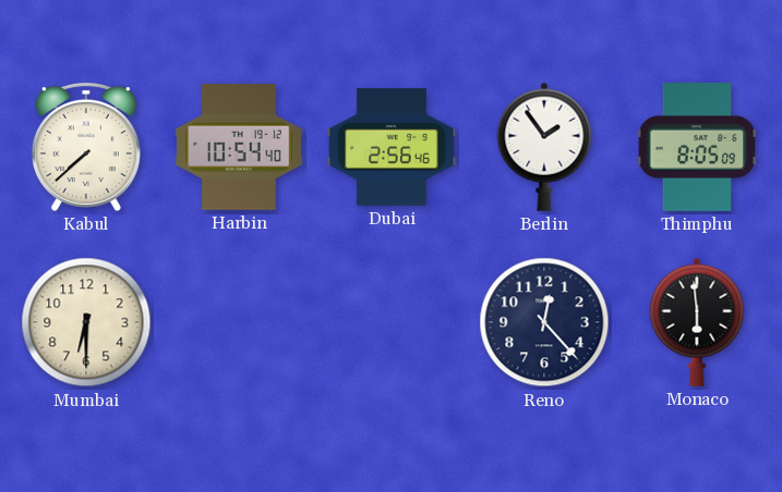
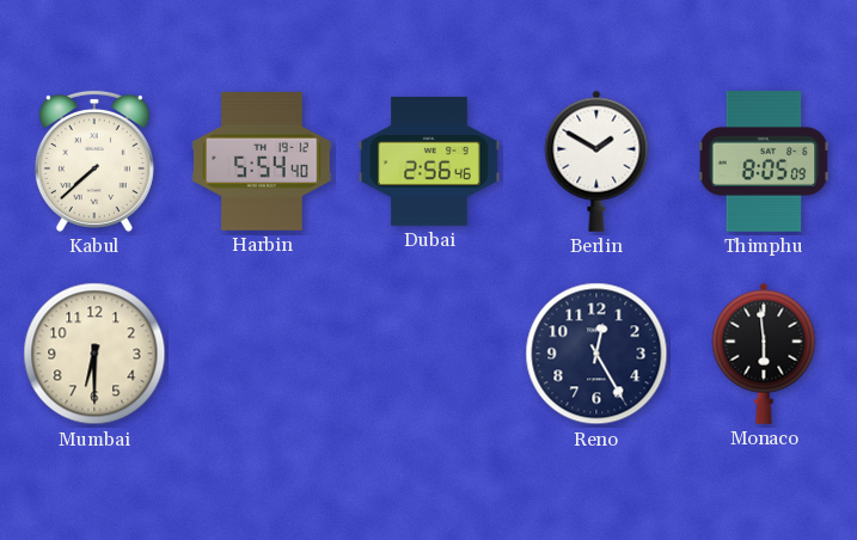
Harbin: 10:54 -> 5:54
Berlin: 1:54 -> 1:50
Reno: 12:23 -> 12:25
